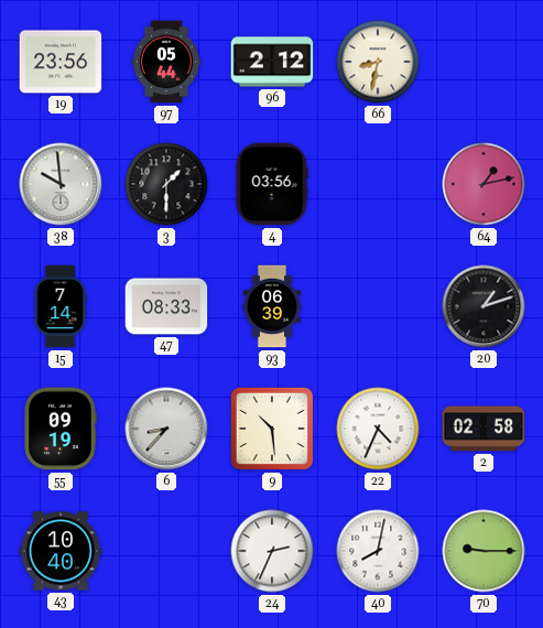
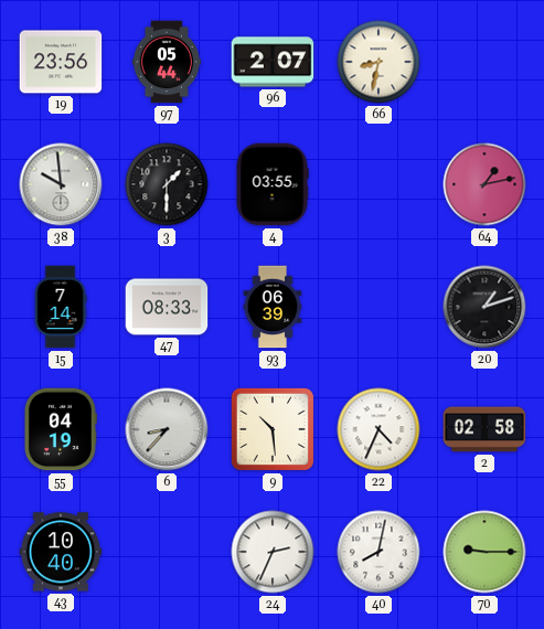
96: 2:12 -> 2:07
4: 03:56 -> 03:55
55: 09:19 -> 04:19
